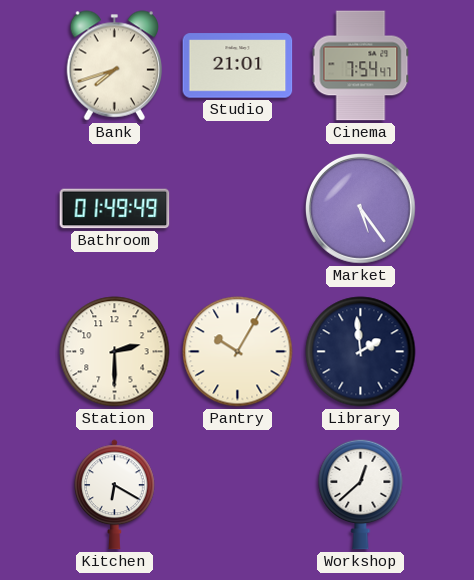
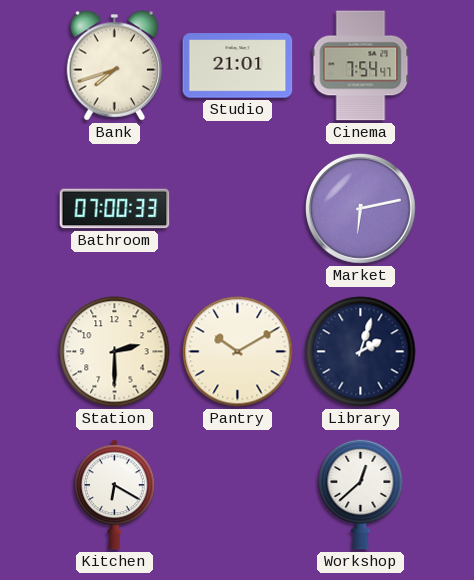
Bathroom: 01:49 -> 07:00
Market: 5:24 -> 6:13
Pantry: 10:05 -> 10:10
Library: 1:59 -> 2:03
